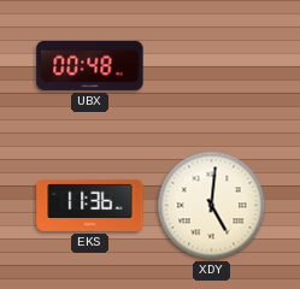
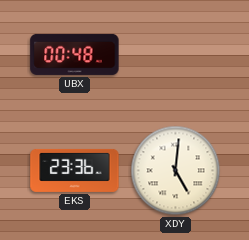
EKS: 11:36 -> 23:36
